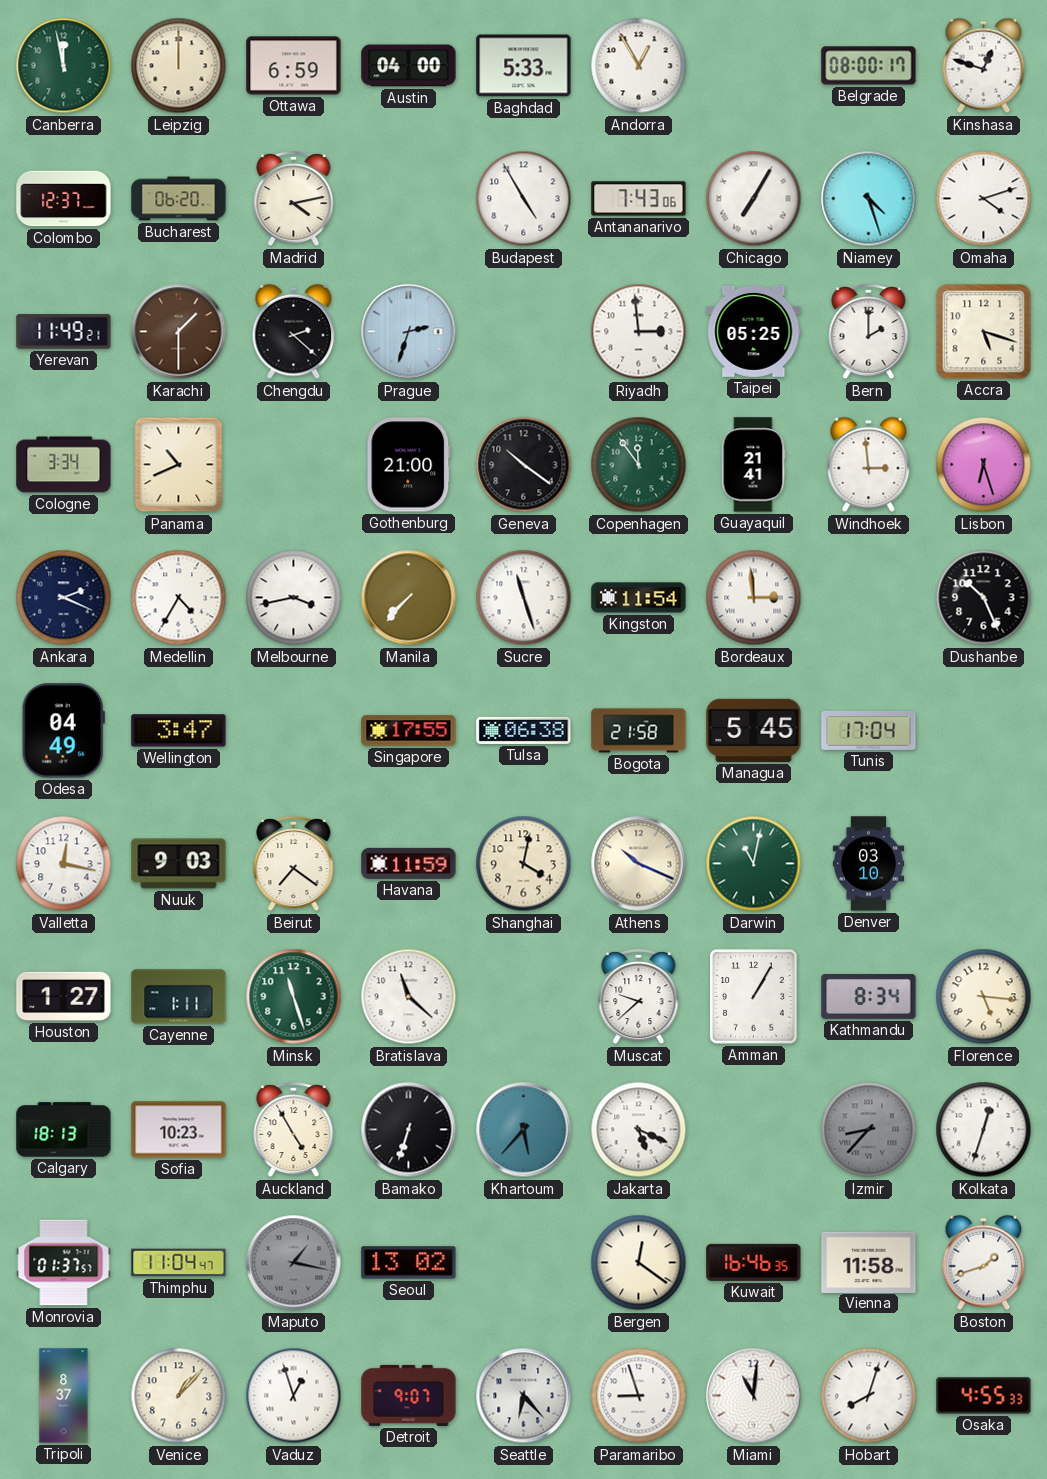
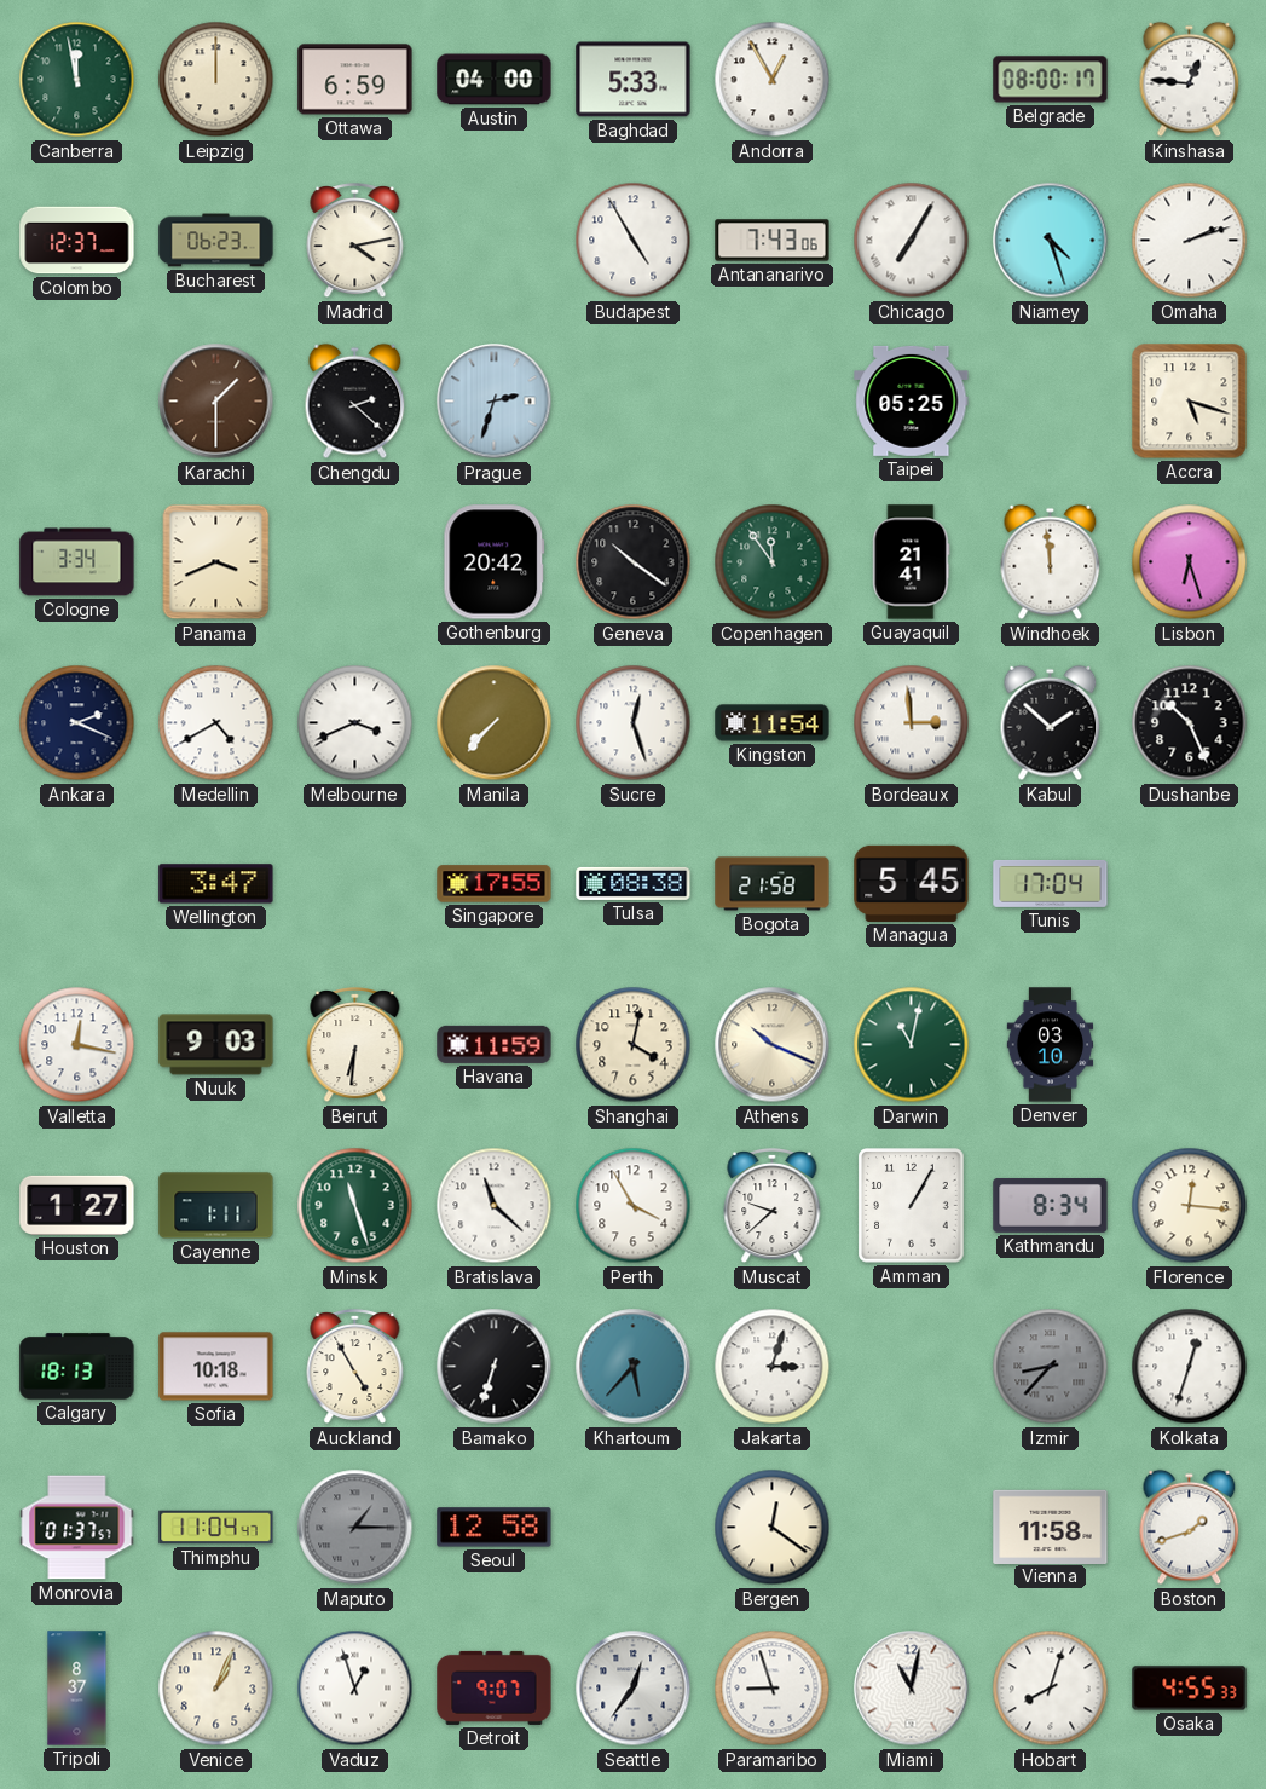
Kinshasa: 12:48 -> 12:46
Bucharest: 06:20 -> 06:23
Omaha: 4:12 -> 2:12
Yerevan: 11:49 -> none
Riyadh: 2:59 -> none
Bern: 2:00 -> none
Panama: 10:41 -> 3:41
Gothenburg: 21:00 -> 20:42
Windhoek: 2:59 -> 11:59
Medellin: 4:35 -> 4:40
Melbourne: 3:43 -> 3:41
Sucre: 11:27 -> 12:27
Kabul: none -> 1:52
Odesa: 04:49 -> none
Tulsa: 06:38 -> 08:38
Beirut: 7:21 -> 6:31
Perth: none -> 3:55
Florence: 5:16 -> 12:16
Sofia: 10:23 -> 10:18
Jakarta: 5:19 -> 3:03
Maputo: 1:17 -> 1:15
Seoul: 13:02 -> 12:58
Kuwait: 16:46 -> none
Venice: 1:07 -> 1:04
Seattle: 6:23 -> 12:36
Miami: 11:01 -> 11:02
